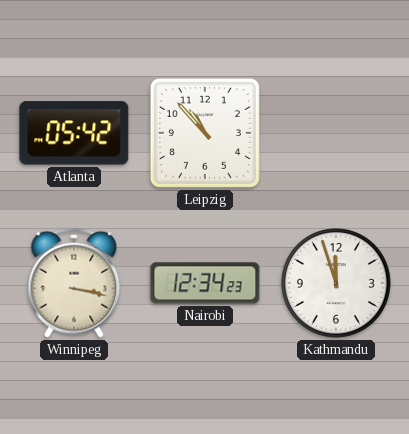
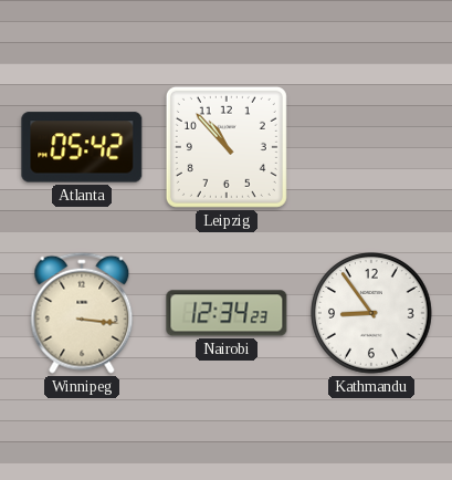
Winnipeg: 3:17 -> 3:16
Kathmandu: 11:57 -> 8:54
